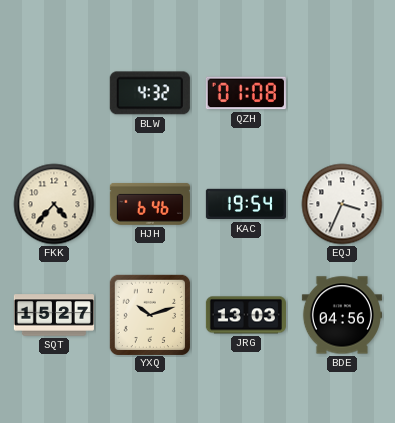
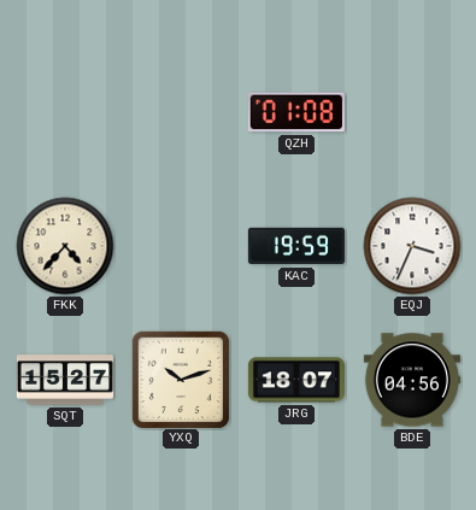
BLW: 4:32 -> none
HJH: 6:46 -> none
KAC: 19:54 -> 19:59
JRG: 13:03 -> 18:07
